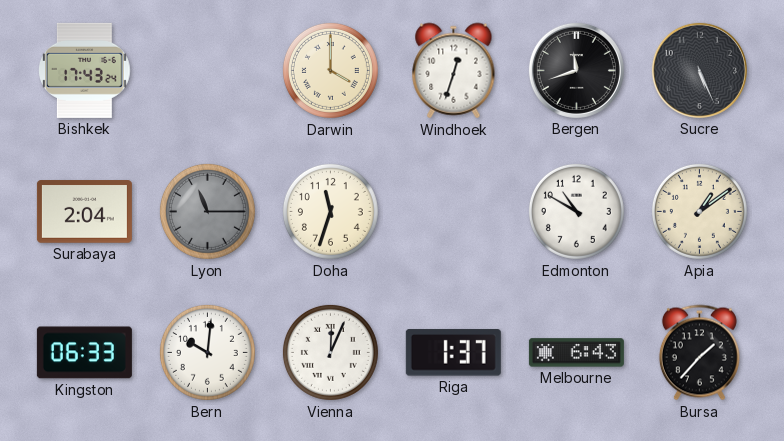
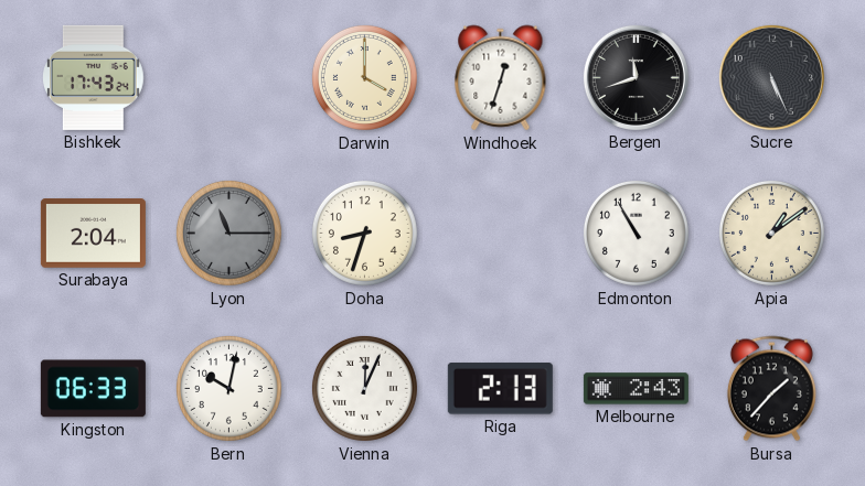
Doha: 11:33 -> 8:33
Edmonton: 10:50 -> 10:55
Bern: 10:01 -> 10:02
Riga: 1:37 -> 2:13
Melbourne: 6:43 -> 2:43
